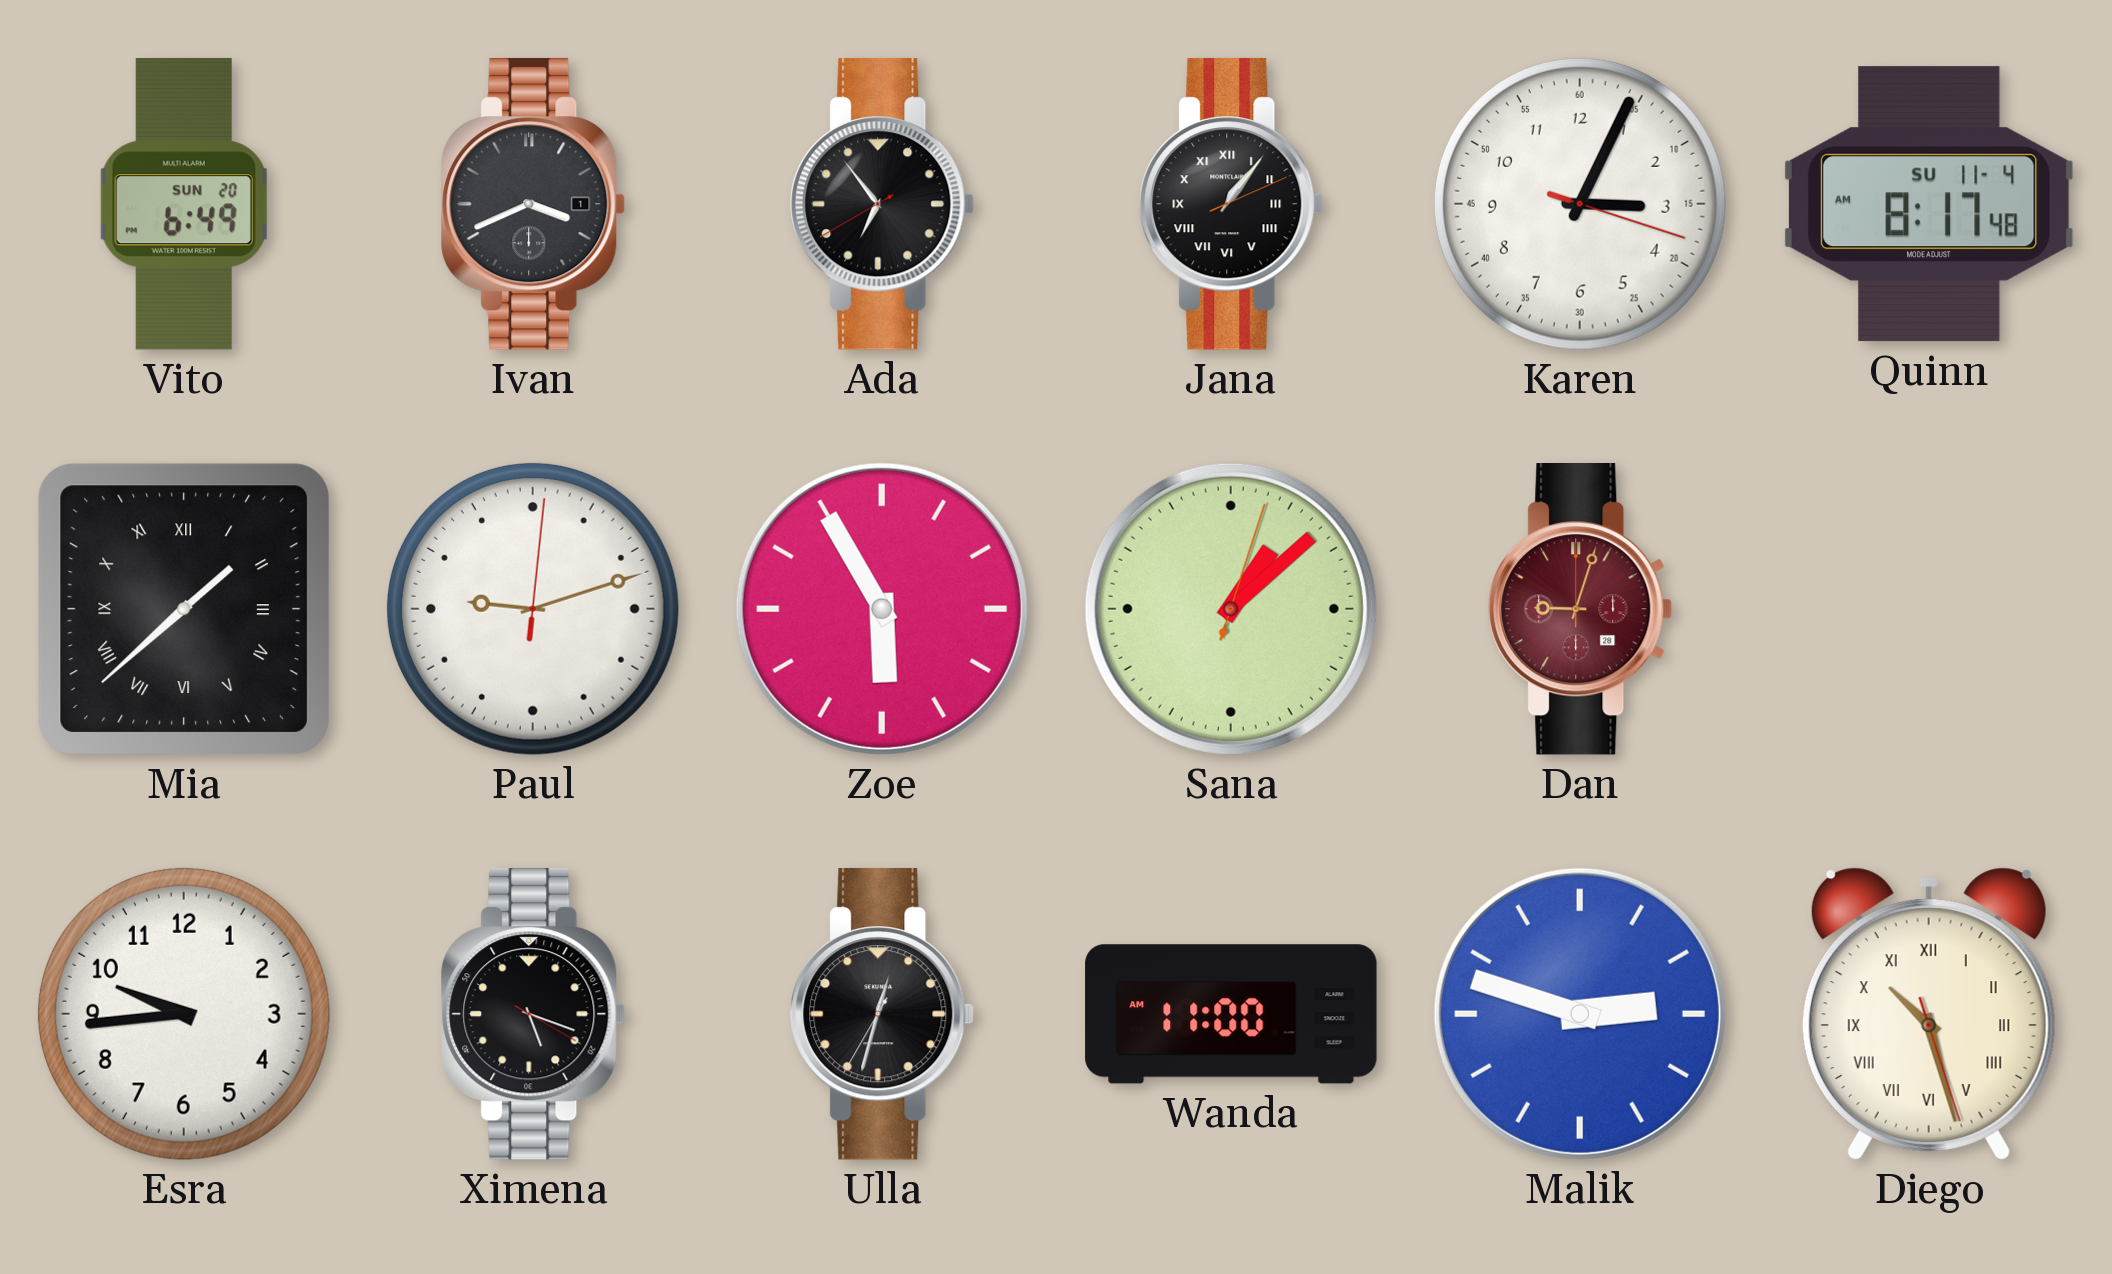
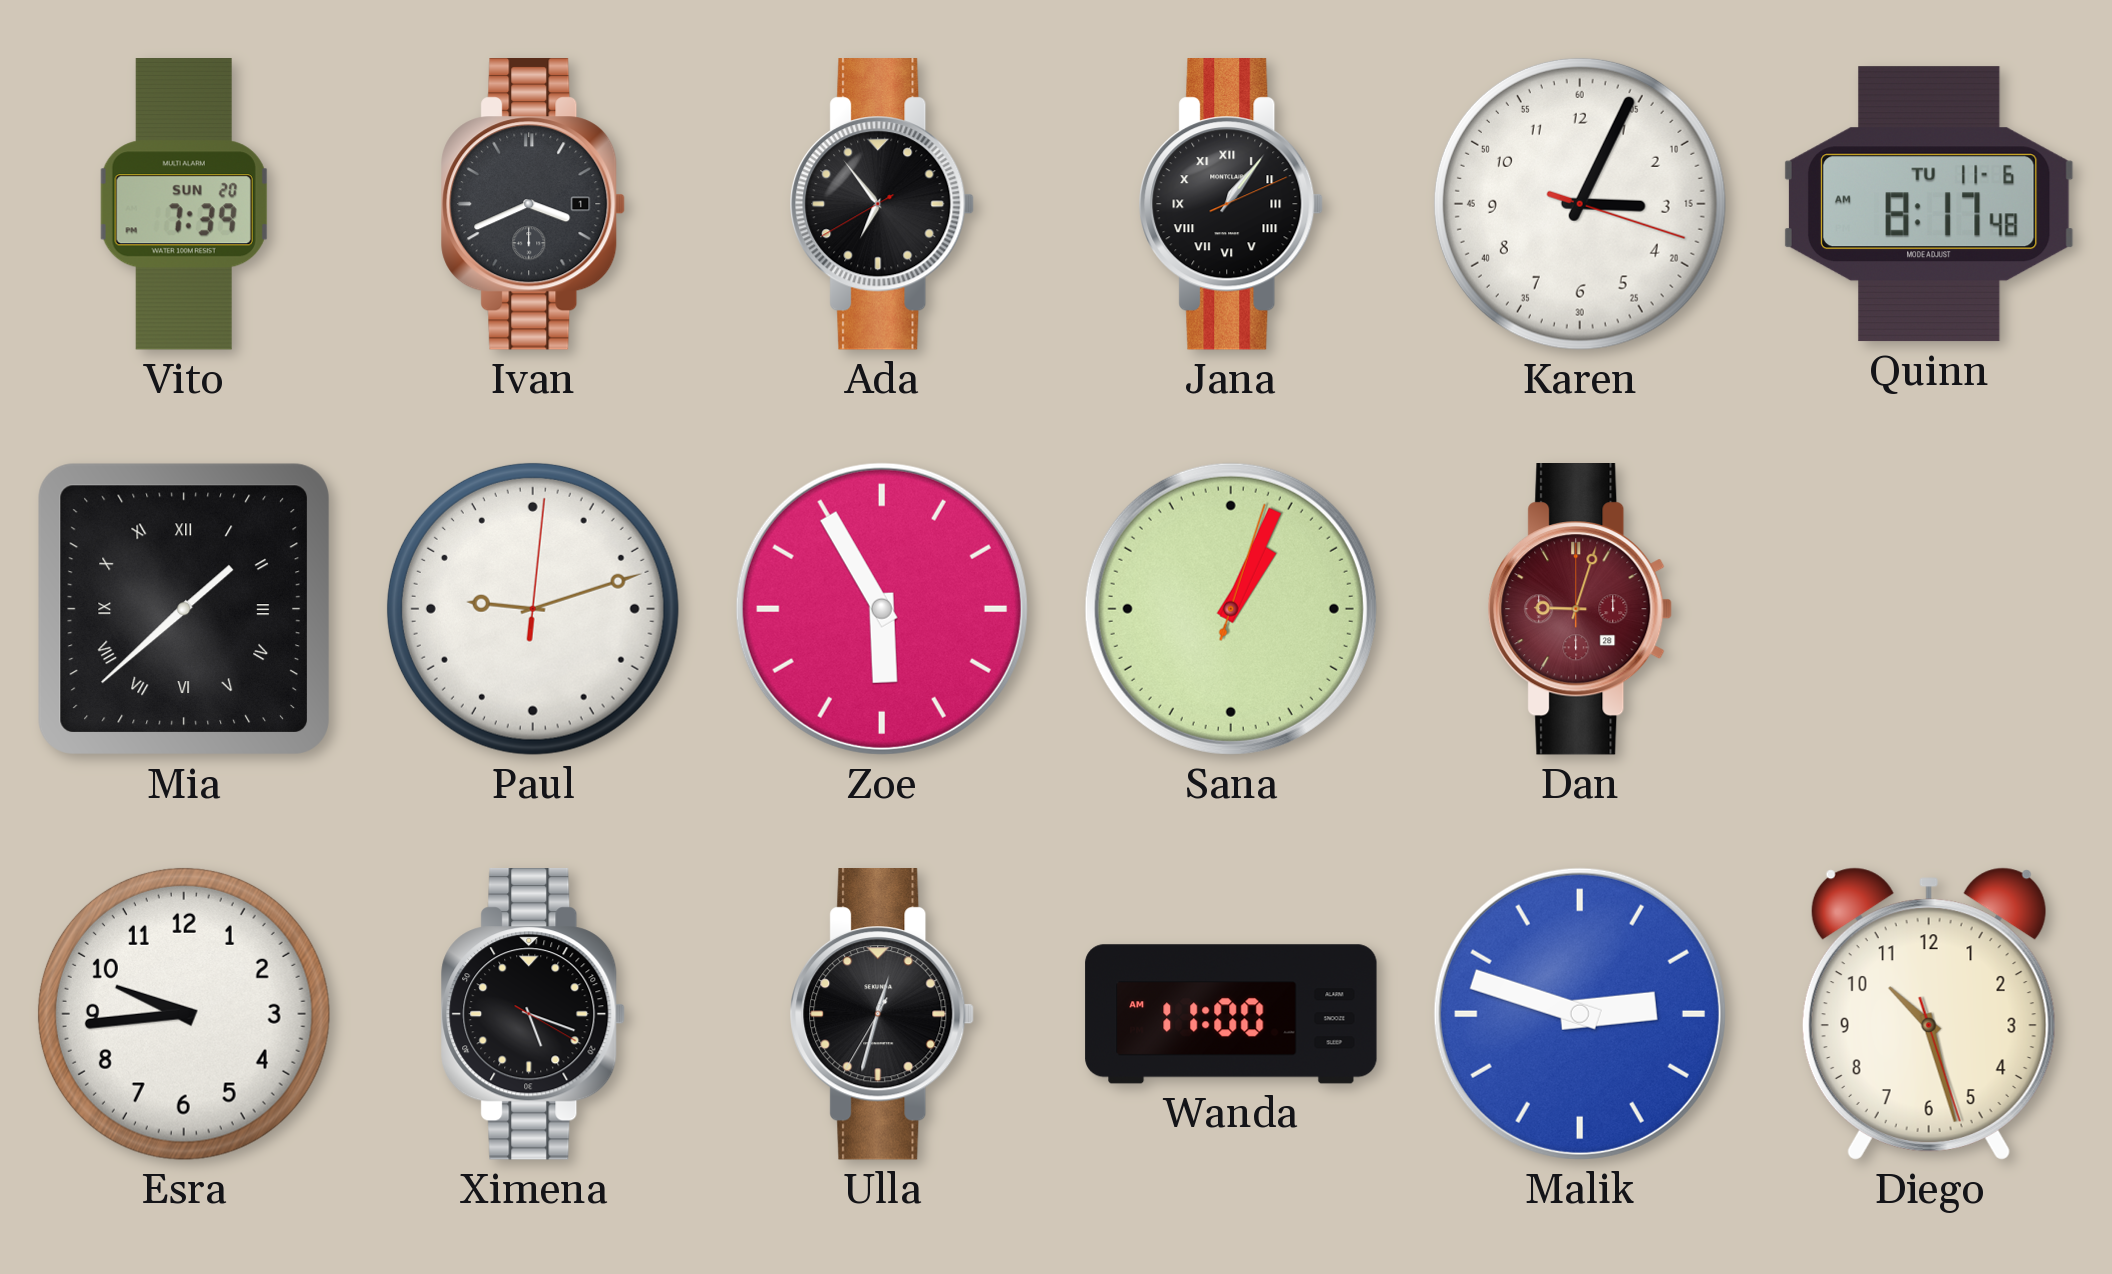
Vito: 6:49 -> 7:39
Quinn date: SU 11-4 -> TU 11-6
Sana: 1:08 -> 1:04
Diego numerals: Roman -> Arabic
